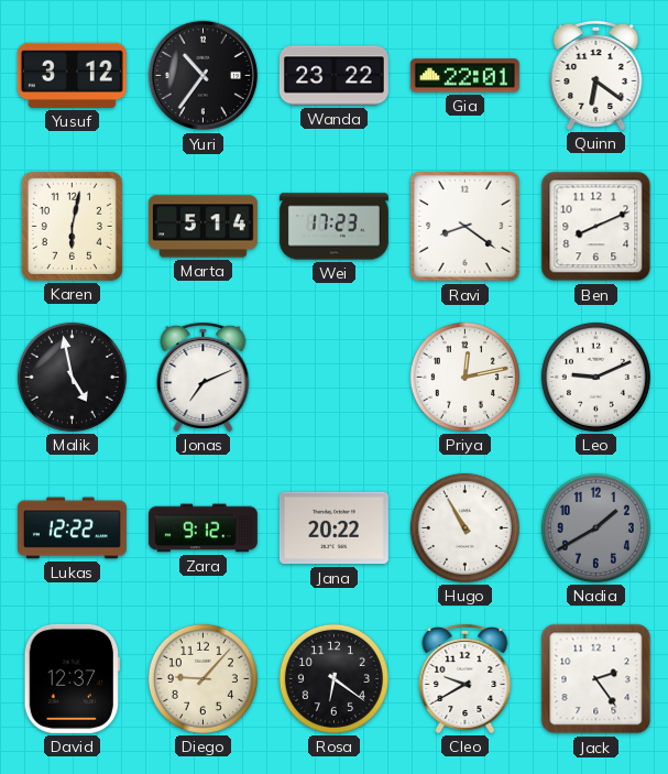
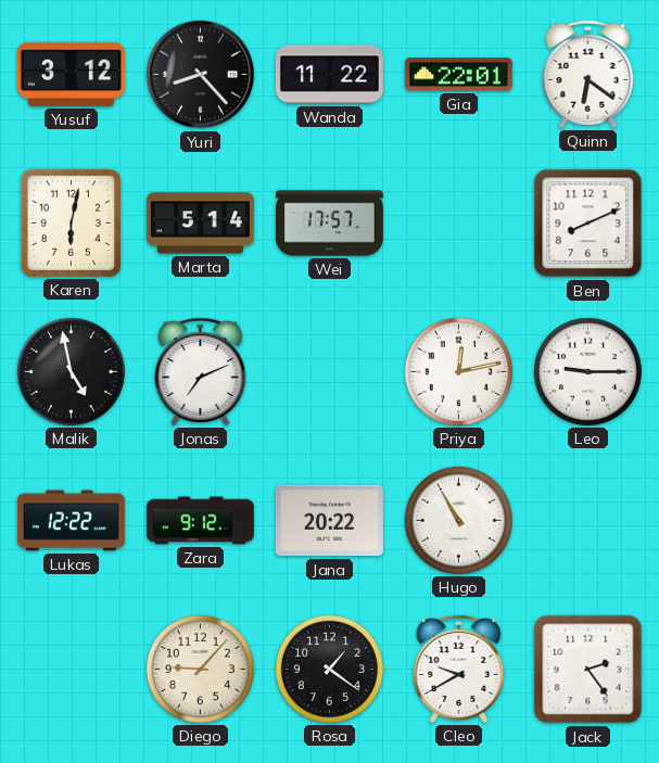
Yuri: 10:36 -> 8:23
Wanda: 23:22 -> 11:22
Wei: 17:23 -> 17:57
Ravi: 8:21 -> none
Leo: 9:11 -> 9:15
Nadia: 1:40 -> none
David: 12:37 -> none
Rosa: 6:21 -> 1:21
